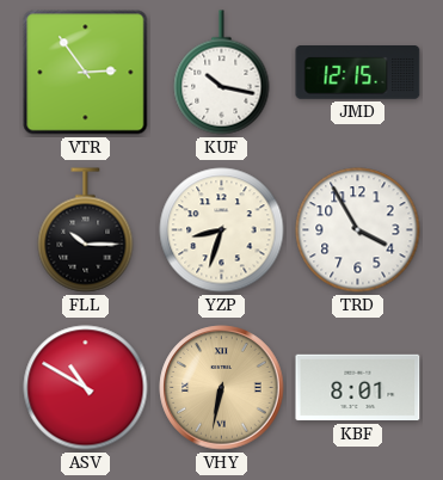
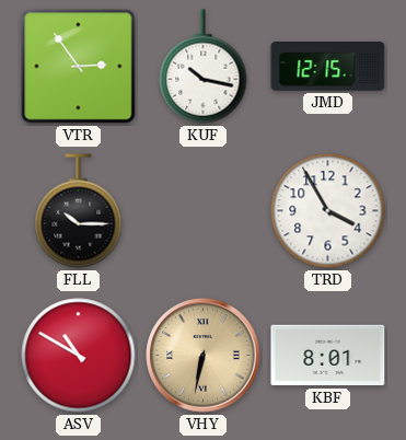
YZP: 8:33 -> none
